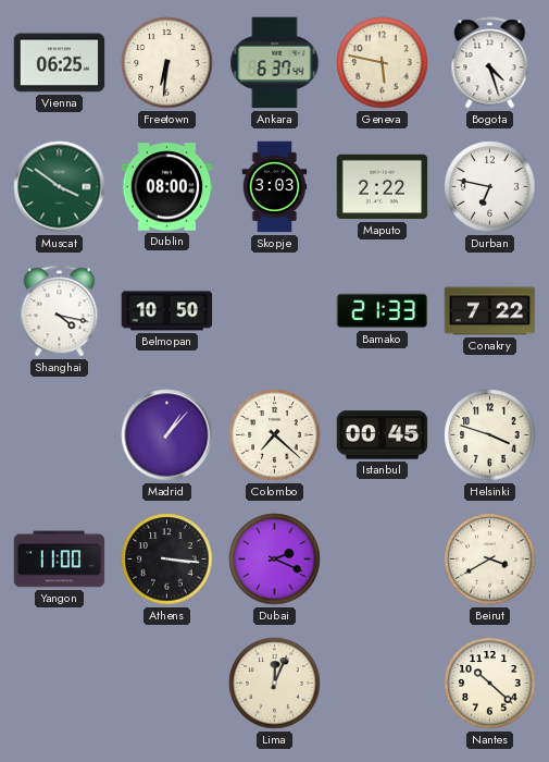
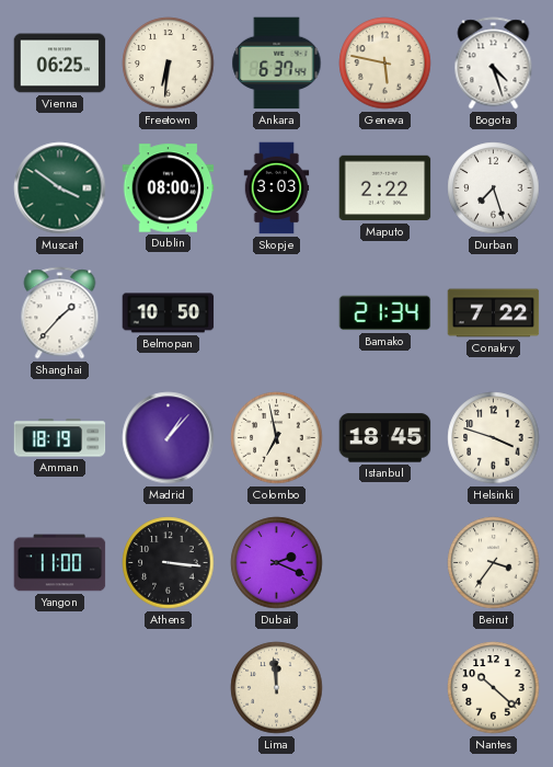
Durban: 6:47 -> 7:27
Shanghai: 4:17 -> 1:37
Bamako: 21:33 -> 21:34
Amman: none -> 18:19
Colombo: 7:22 -> 6:58
Istanbul: 00:45 -> 18:45
Beirut: 3:40 -> 3:36
Lima: 12:04 -> 11:59
